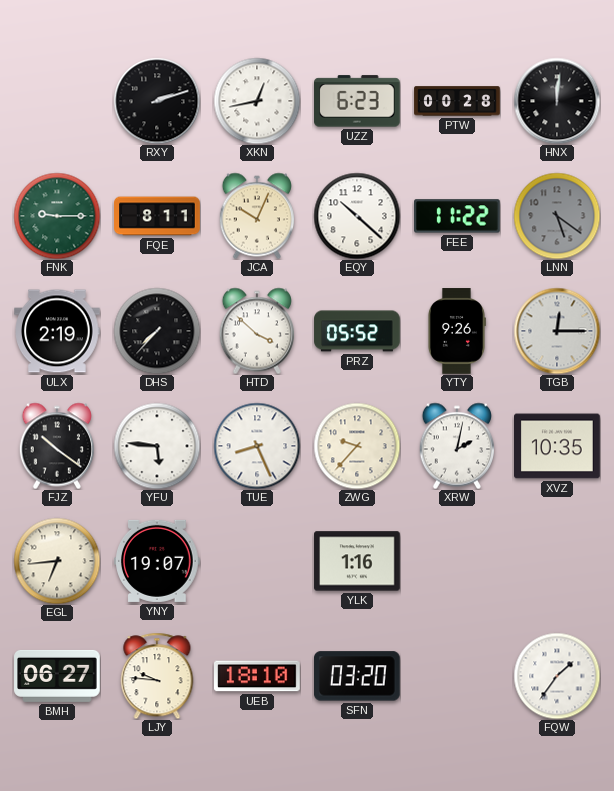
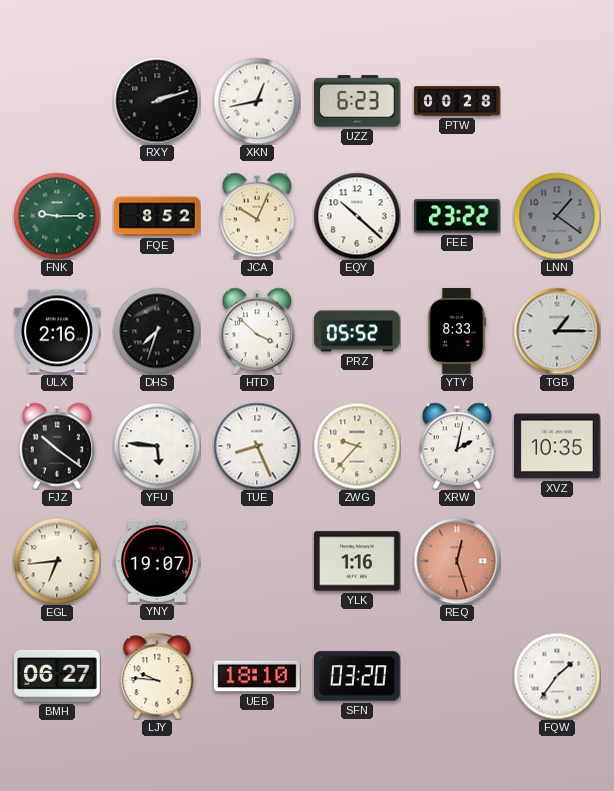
HNX: 12:01 -> none
FQE: 8:11 -> 8:52
FEE: 11:22 -> 23:22
LNN: 5:21 -> 1:21
ULX: 2:19 -> 2:16
DHS: 7:37 -> 7:33
YTY: 9:26 -> 8:33
TGB: 12:15 -> 1:15
REQ: none -> 12:27
